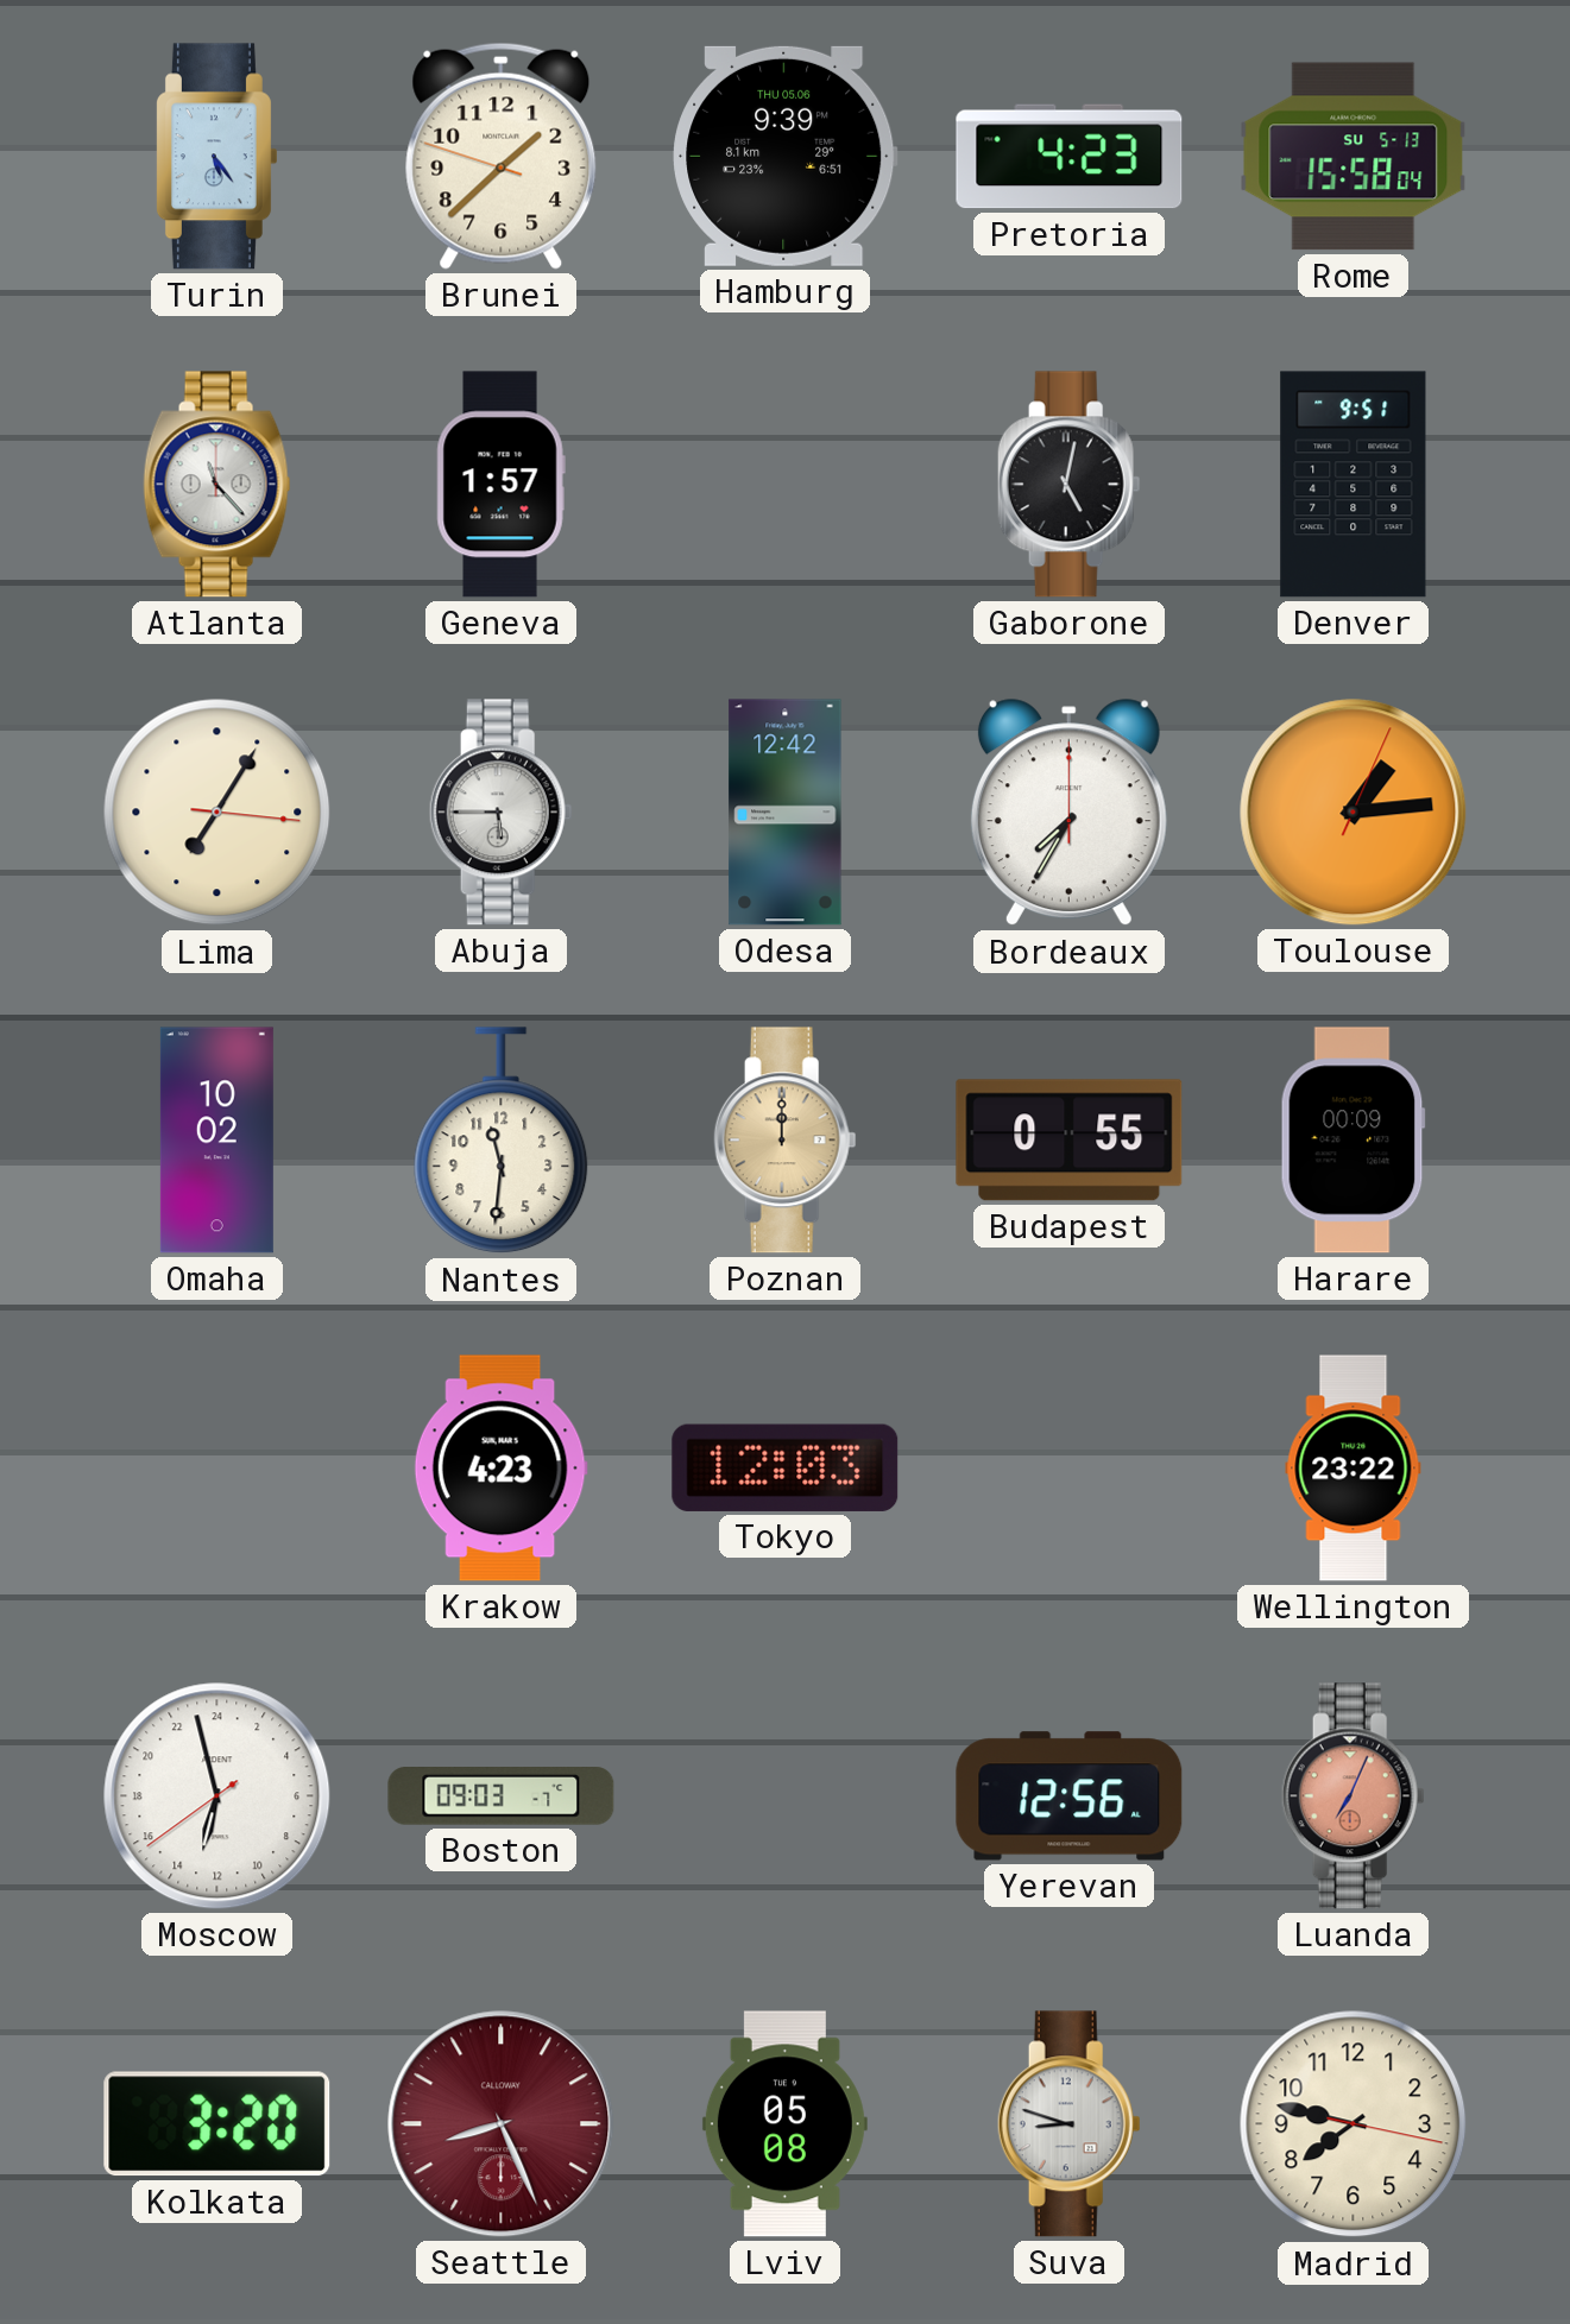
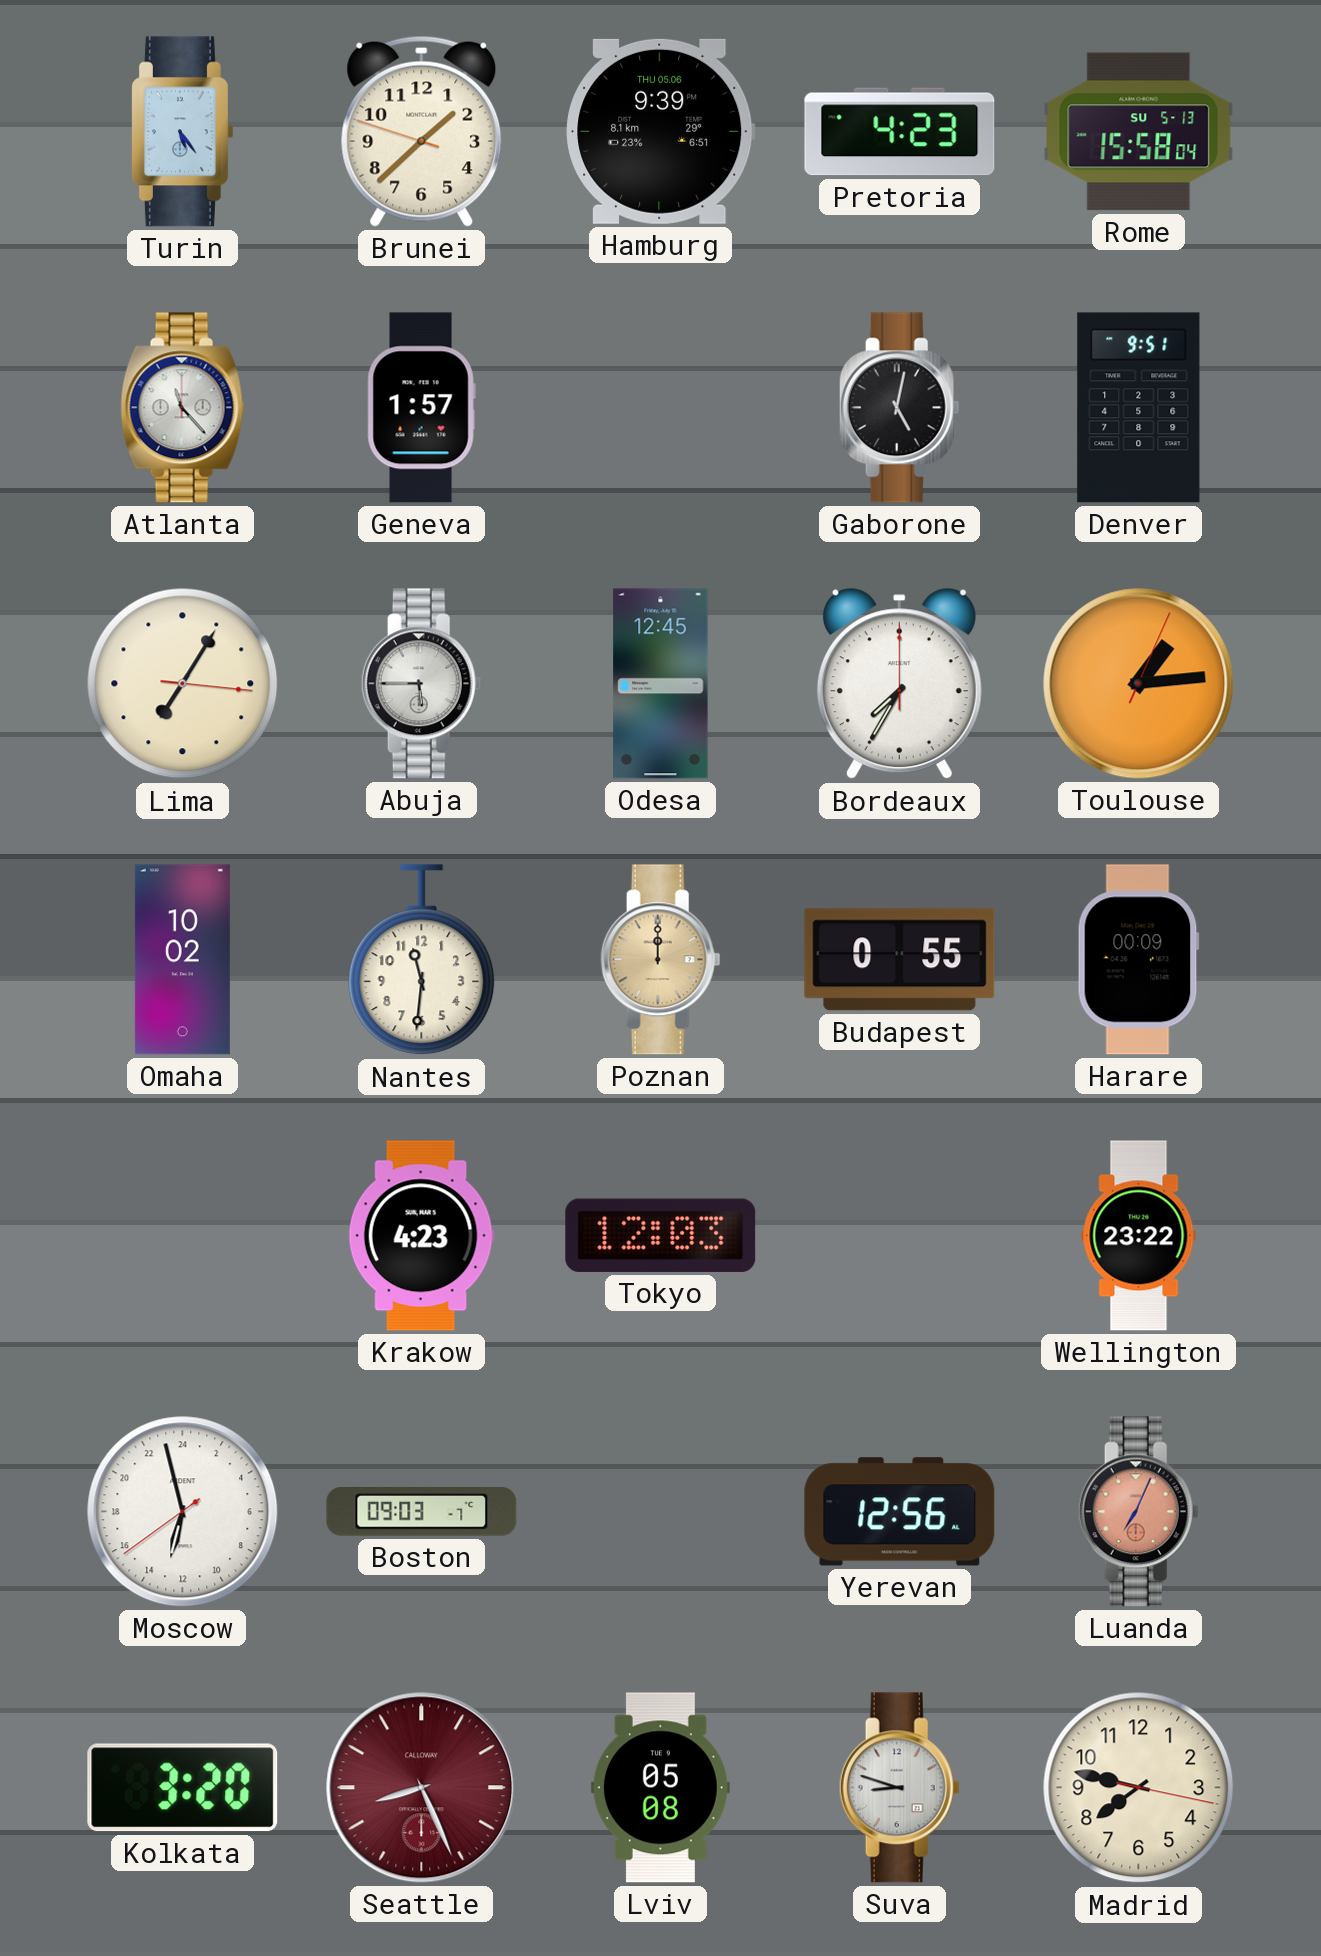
Odesa: 12:42 -> 12:45
